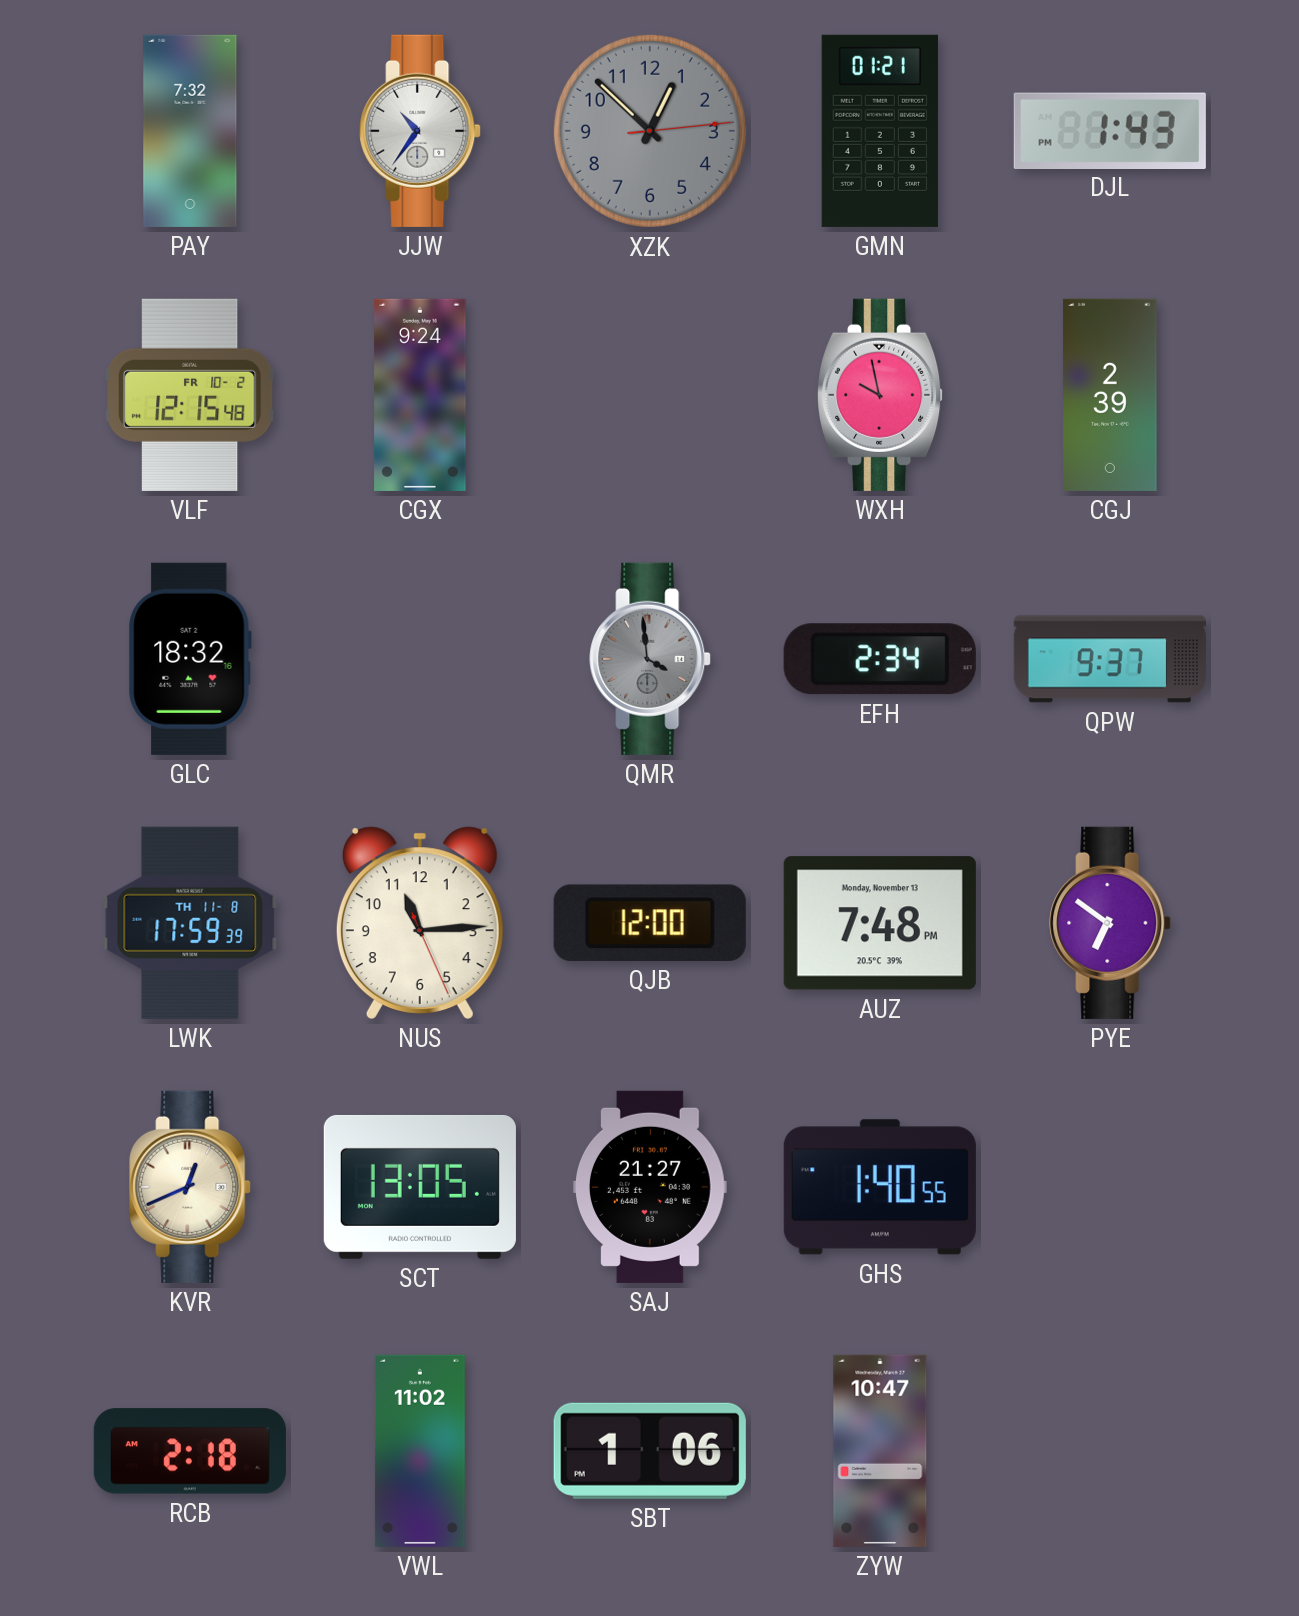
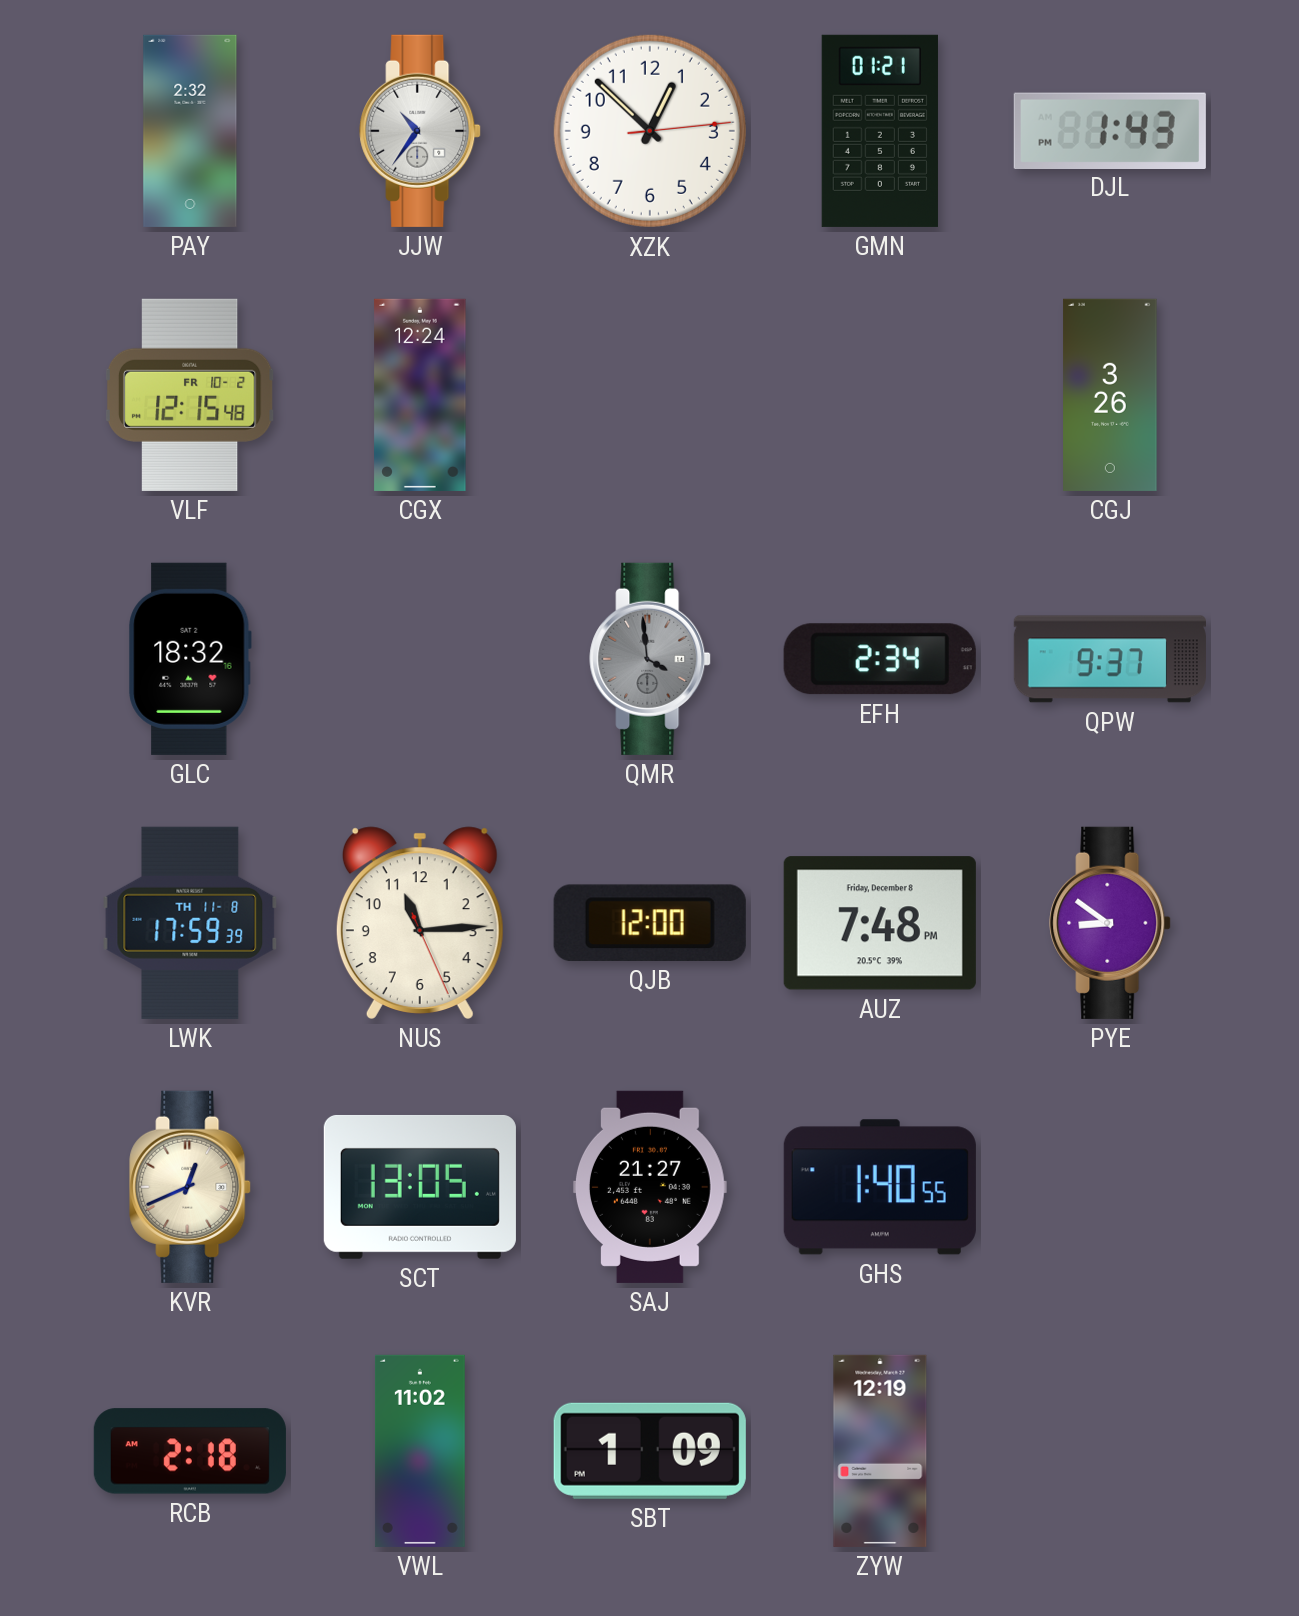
PAY: 7:32 -> 2:32
XZK dial: grey -> white
CGX: 9:24 -> 12:24
WXH: 9:58 -> none
CGJ: 2:39 -> 3:26
AUZ date: Monday, November 13 -> Friday, December 8
PYE: 6:51 -> 8:51
SBT: 1:06 -> 1:09
ZYW: 10:47 -> 12:19
